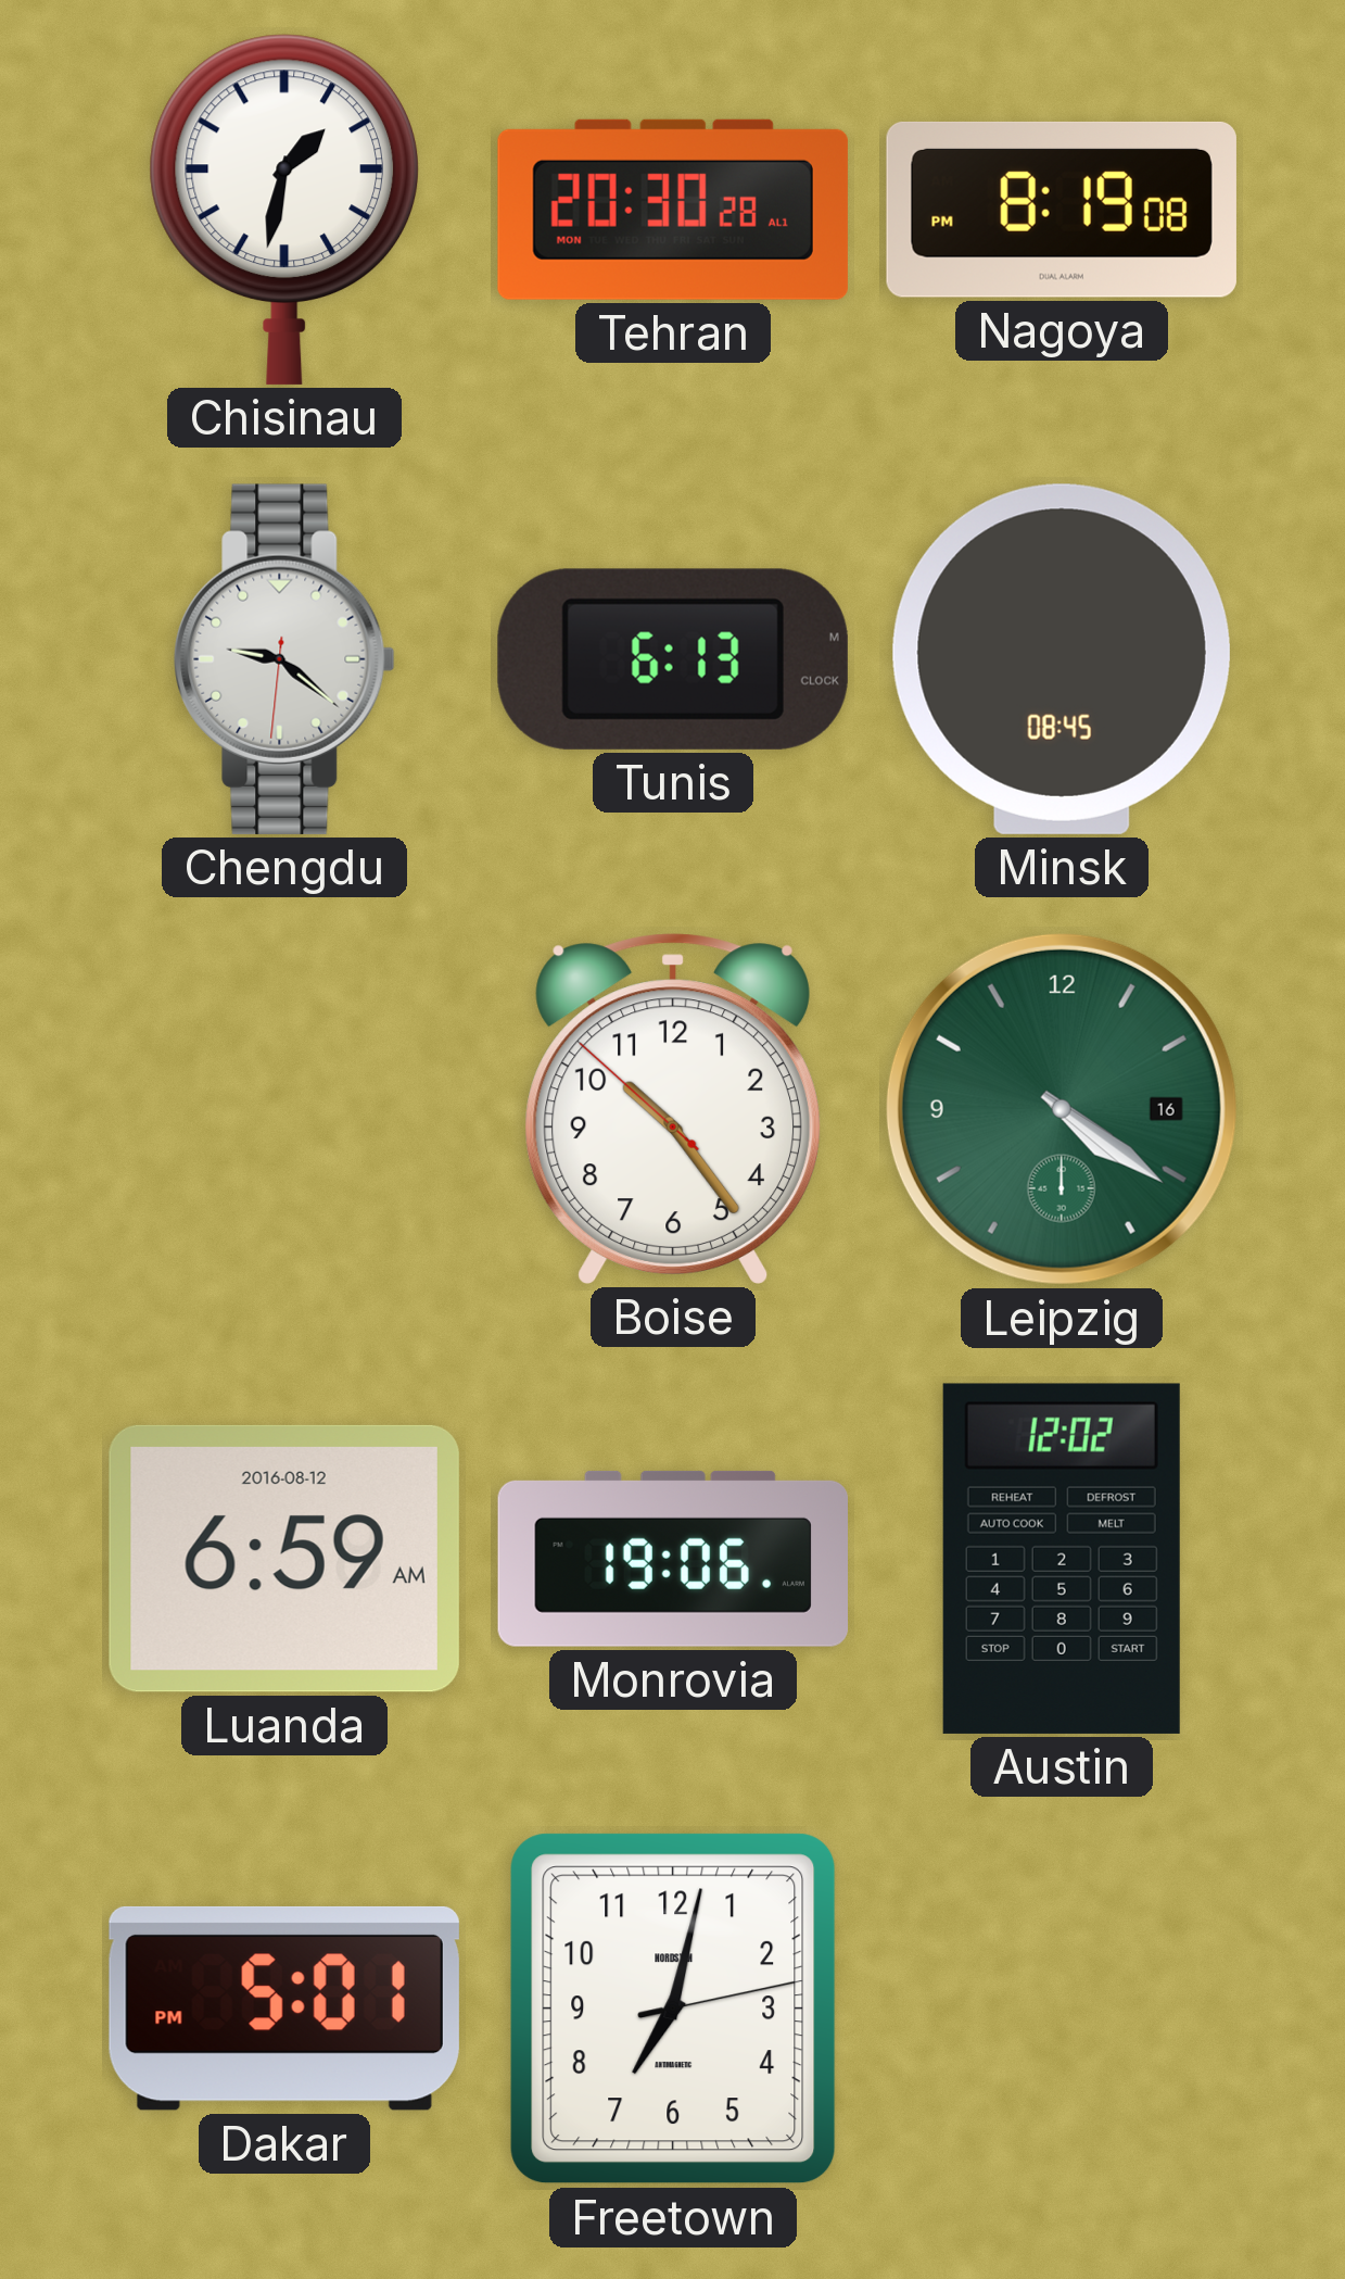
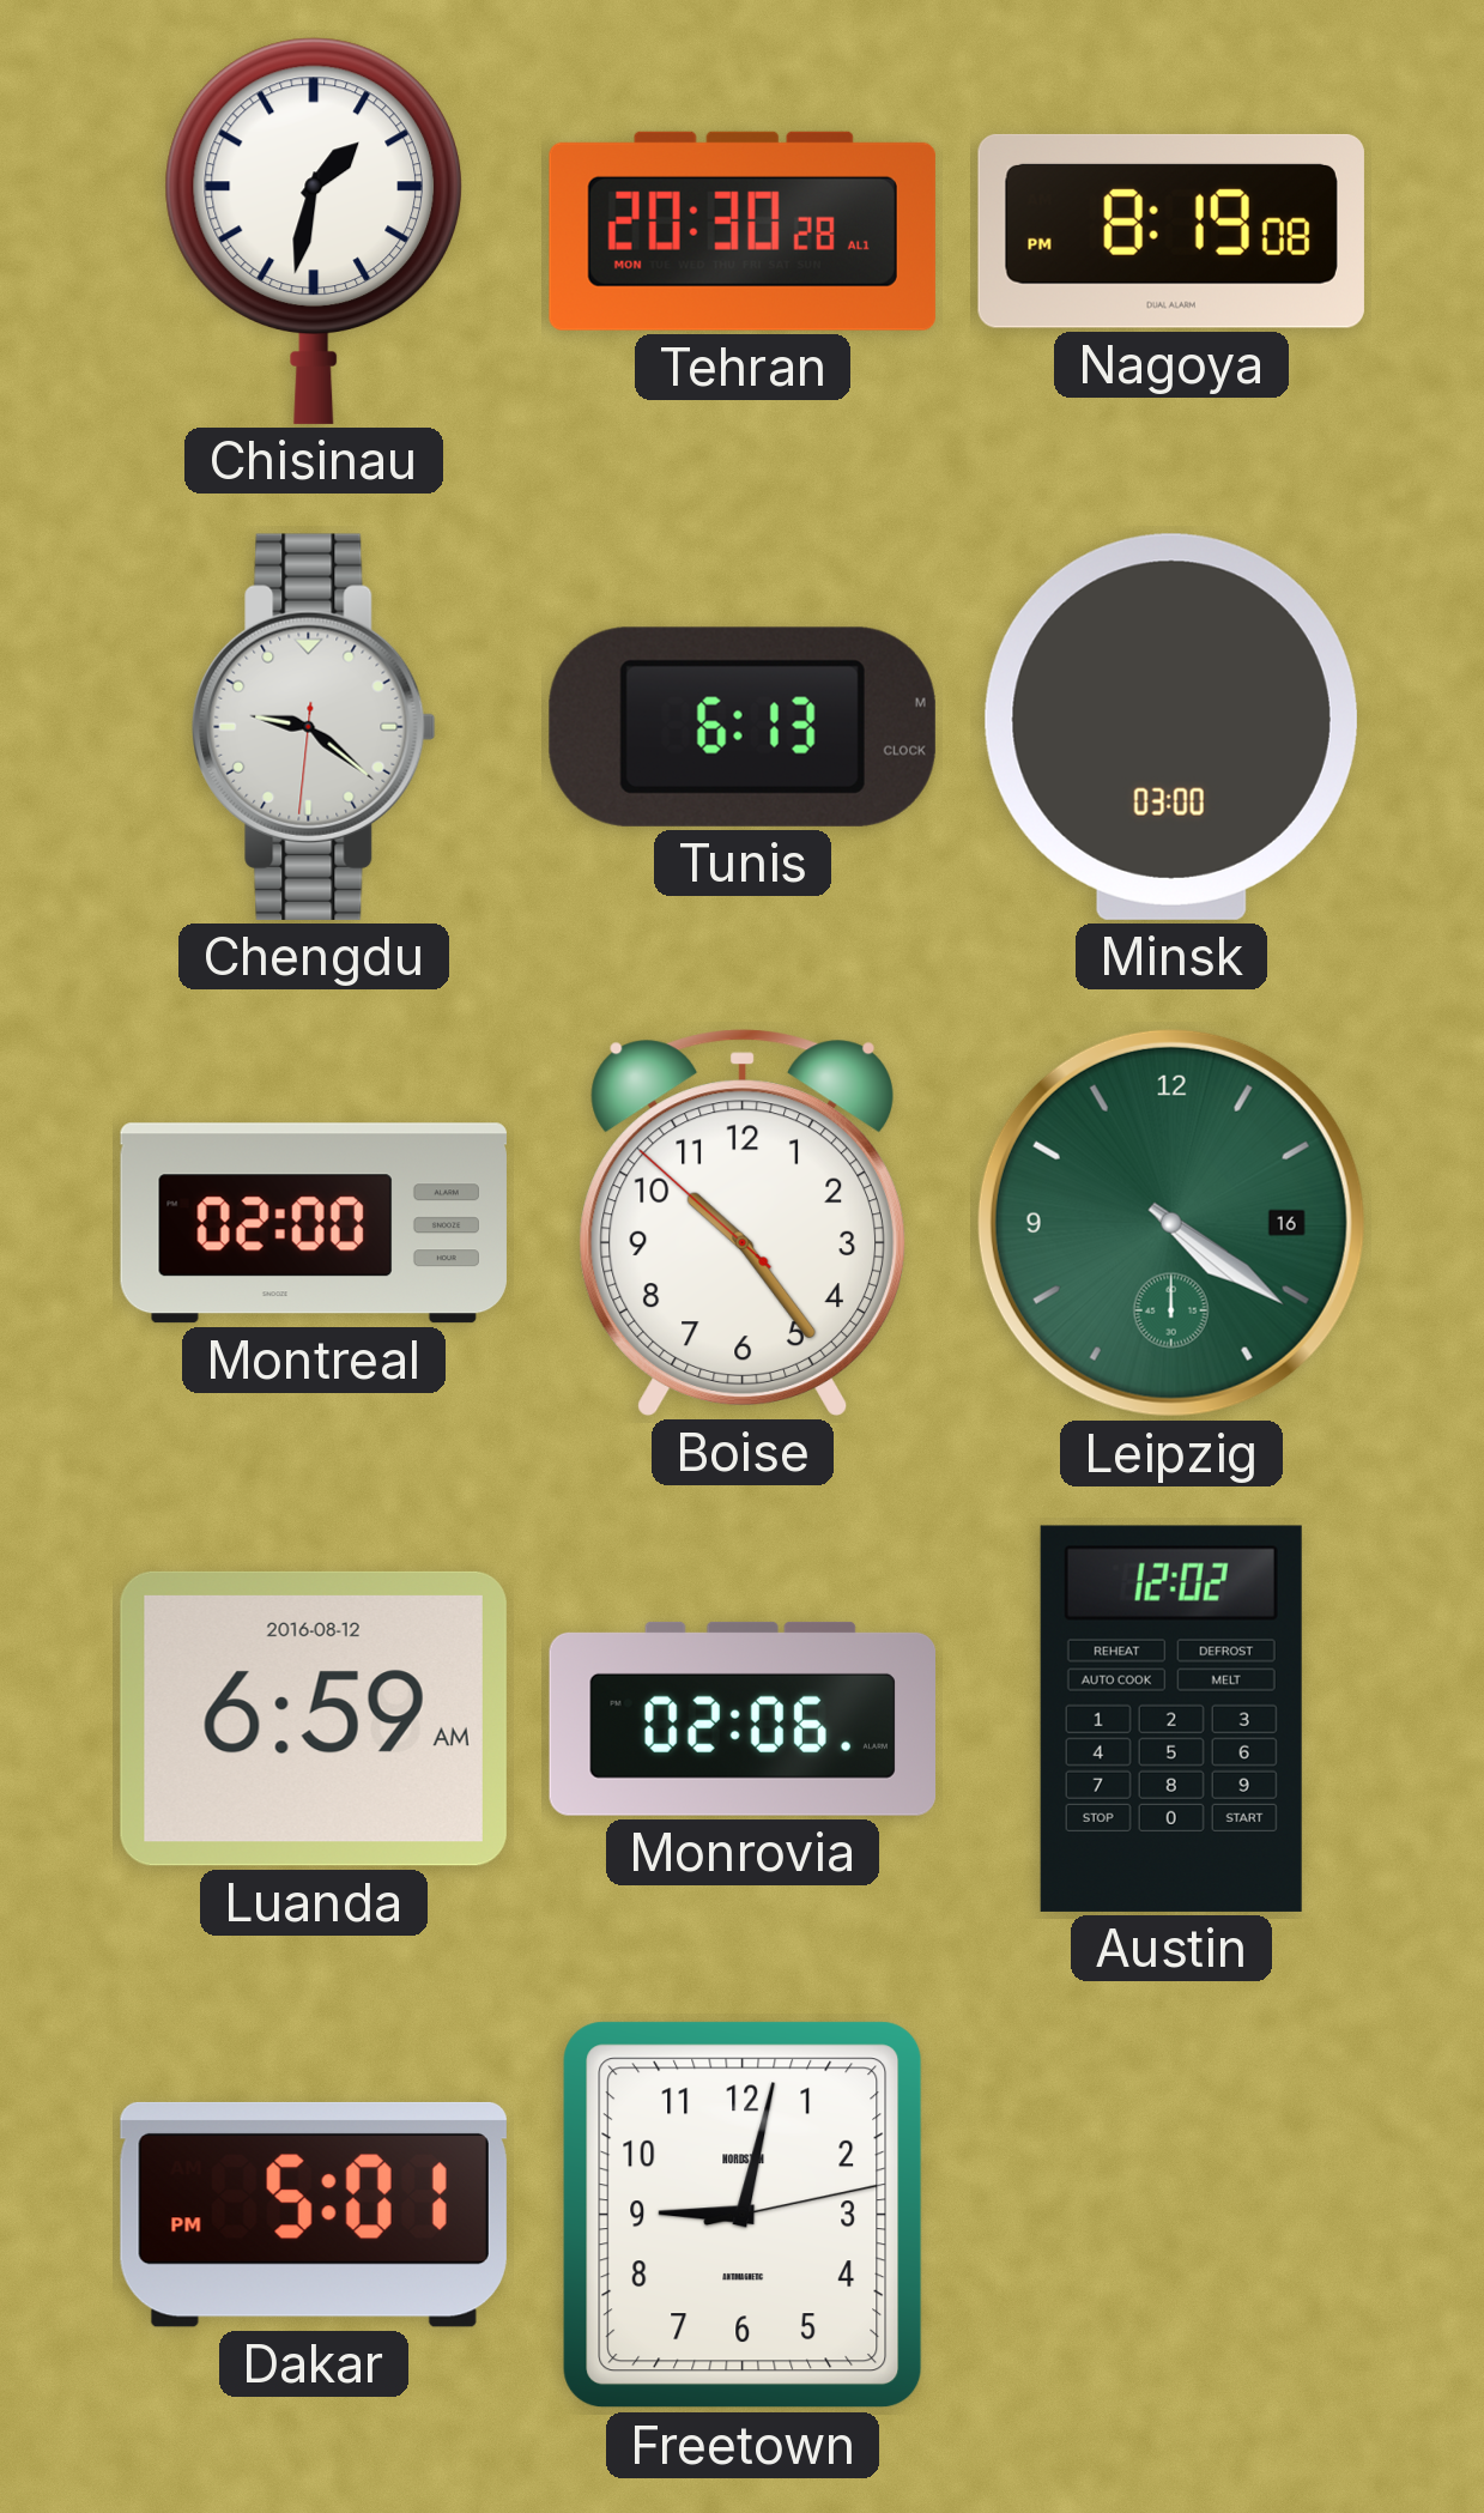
Minsk: 08:45 -> 03:00
Montreal: none -> 02:00
Monrovia: 19:06 -> 02:06
Freetown: 7:02 -> 9:02
